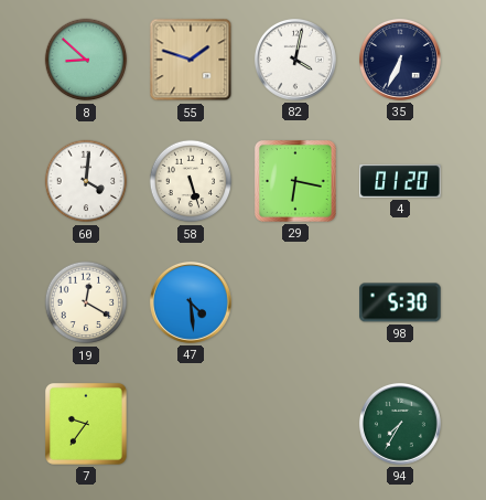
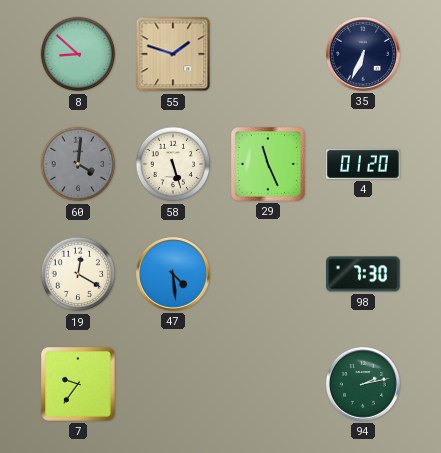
82: 4:02 -> none
60 dial: white -> grey
29: 6:17 -> 11:26
98: 5:30 -> 7:30
94: 7:35 -> 2:13
